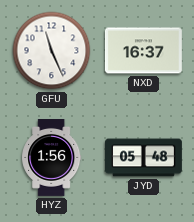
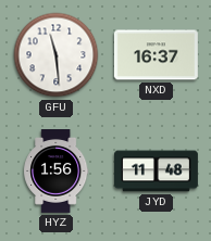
GFU: 11:26 -> 11:29
JYD: 05:48 -> 11:48
